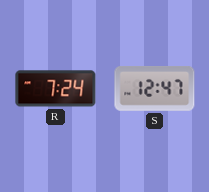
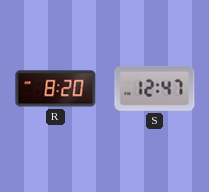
R: 7:24 -> 8:20
